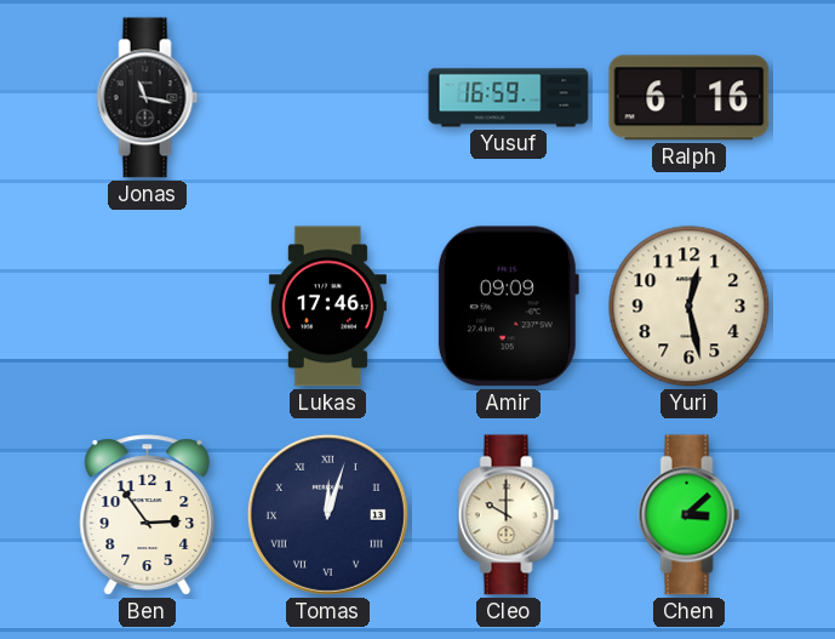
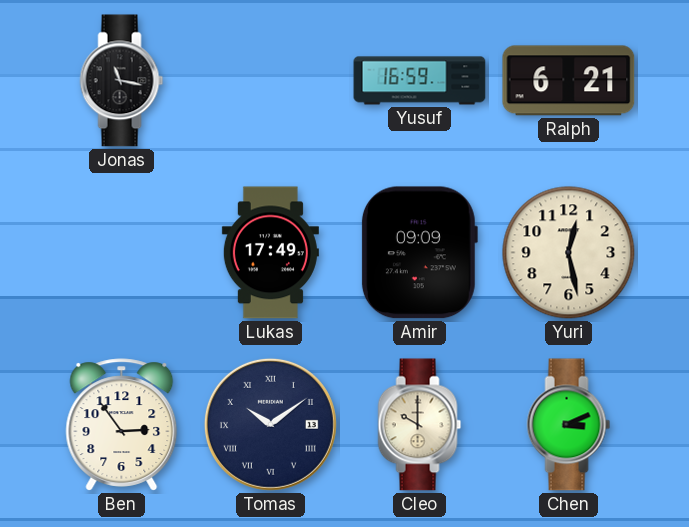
Ralph: 6:16 -> 6:21
Lukas: 17:46 -> 17:49
Tomas: 12:03 -> 10:09
Chen: 3:08 -> 3:11
